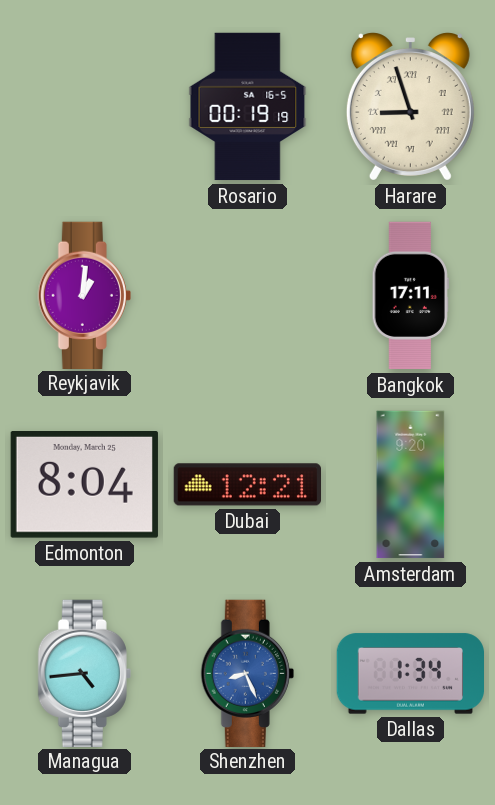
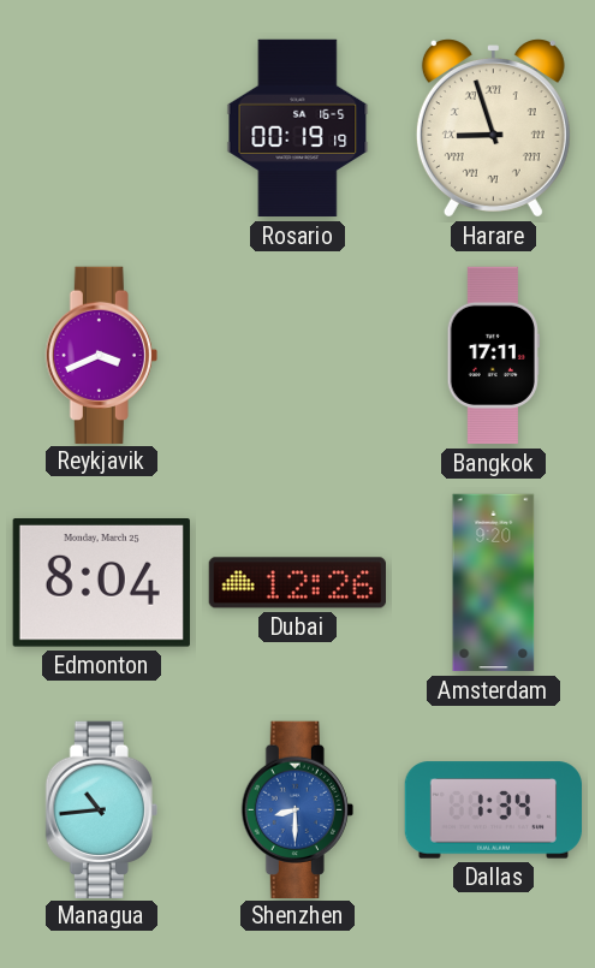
Reykjavik: 1:01 -> 3:41
Dubai: 12:21 -> 12:26
Managua: 4:44 -> 10:44
Shenzhen: 8:26 -> 8:30
